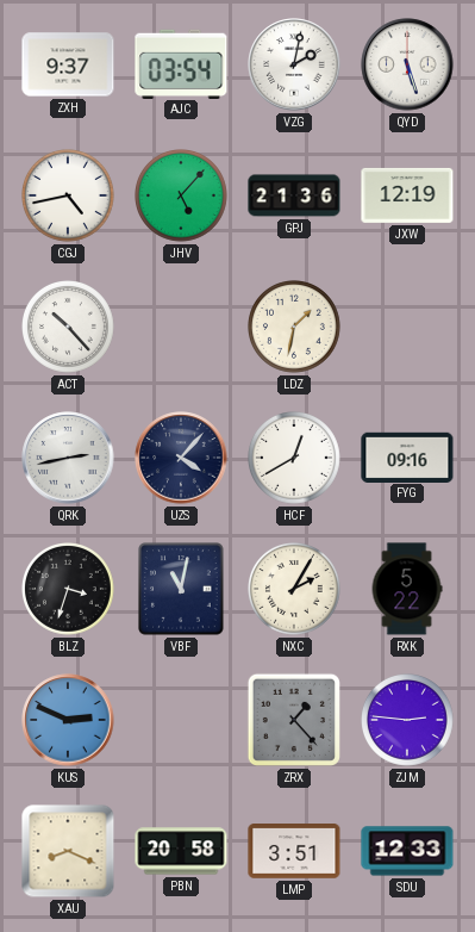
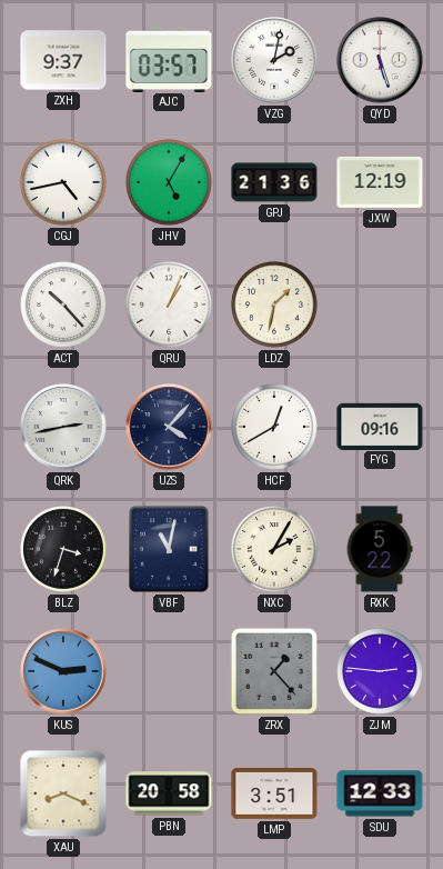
AJC: 03:54 -> 03:57
JHV: 5:07 -> 5:05
QRU: none -> 1:04
